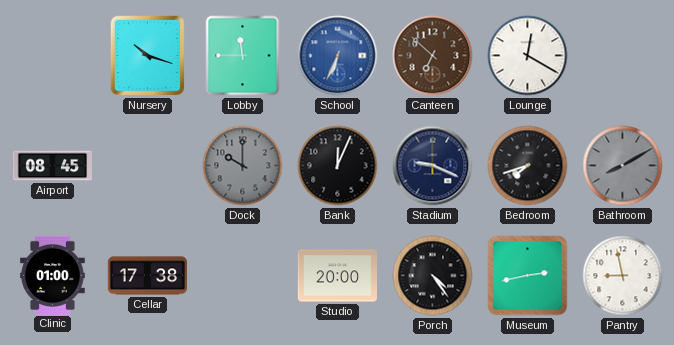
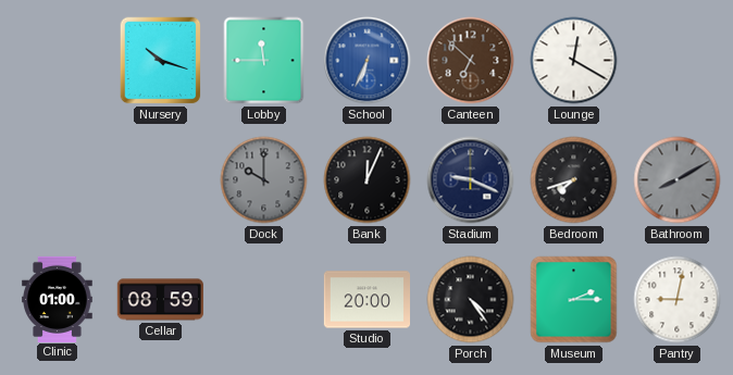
Airport: 08:45 -> none
Cellar: 17:38 -> 08:59
Museum: 2:43 -> 2:15
Pantry: 8:58 -> 9:02
